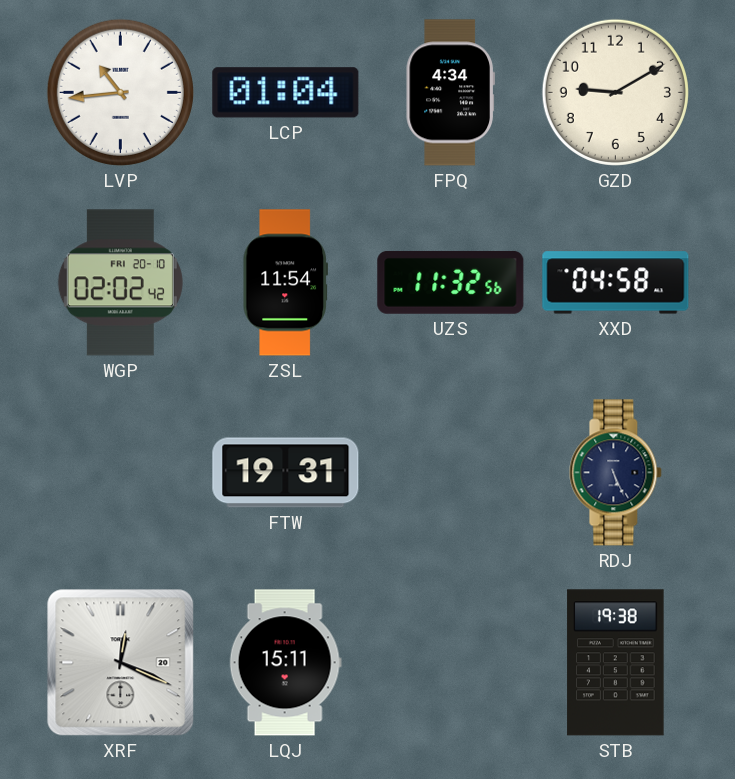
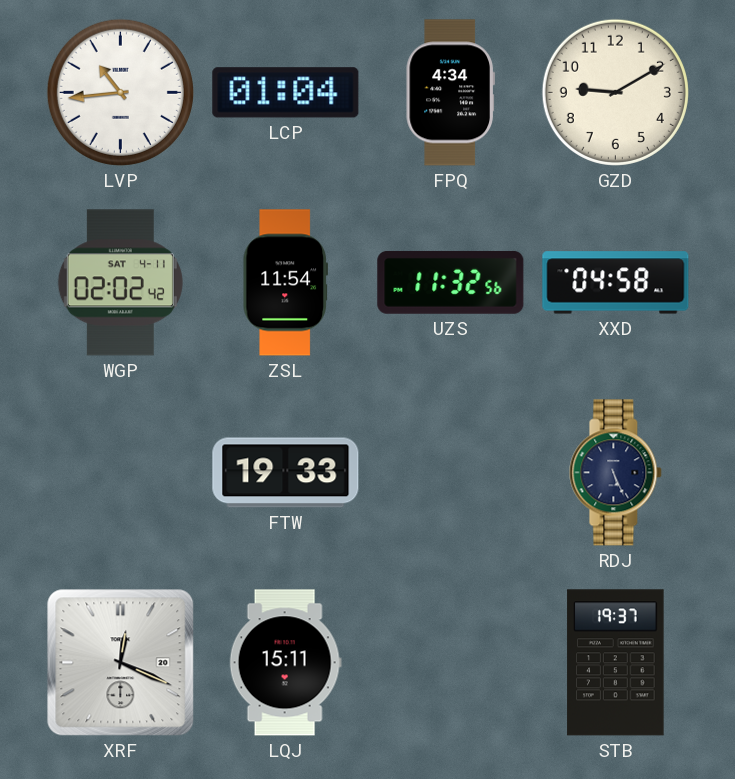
WGP date: FRI 20-10 -> SAT 4-11
FTW: 19:31 -> 19:33
STB: 19:38 -> 19:37
